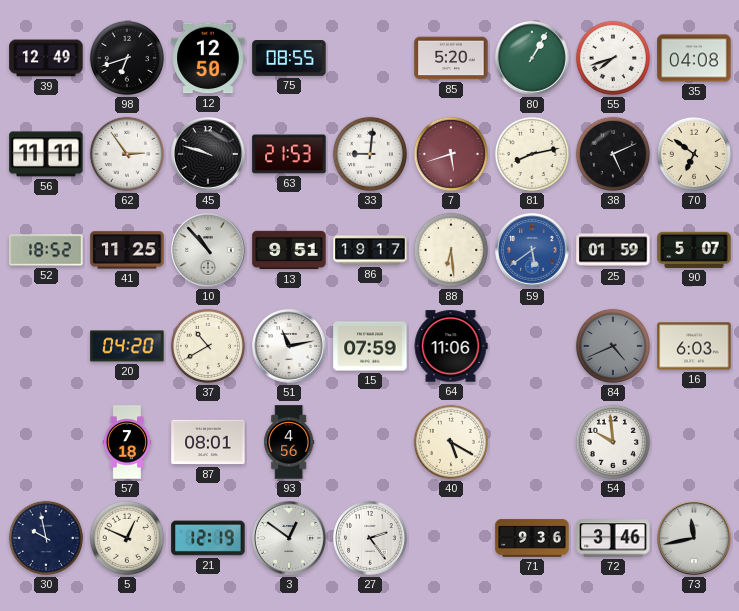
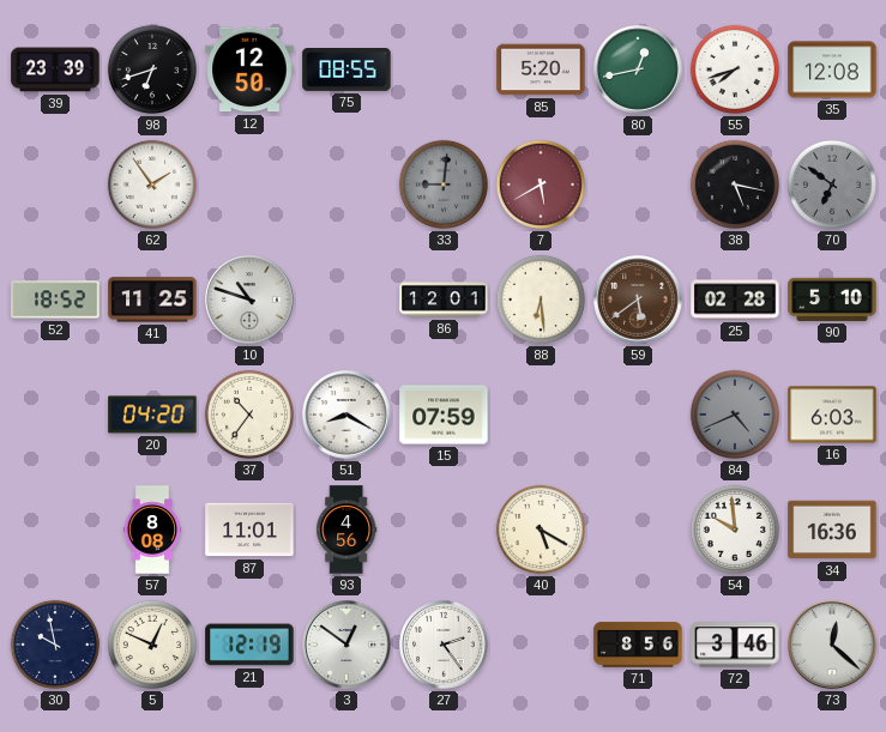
39: 12:49 -> 23:39
80: 1:05 -> 12:43
35: 04:08 -> 12:08
56: 11:11 -> none
62: 2:54 -> 1:54
45: 9:48 -> none
63: 21:53 -> none
33 dial: white -> grey
7: 5:42 -> 5:40
81: 8:13 -> none
38: 5:11 -> 5:17
70 dial: cream -> grey
10: 10:53 -> 10:48
13: 9:51 -> none
86: 19:17 -> 12:01
59 dial: blue -> brown
25: 01:59 -> 02:28
90: 5:07 -> 5:10
37: 10:40 -> 10:36
51: 11:13 -> 8:20
64: 11:06 -> none
57: 7:18 -> 8:08
87: 08:01 -> 11:01
34: none -> 16:36
71: 9:36 -> 8:56
73: 11:43 -> 12:22
